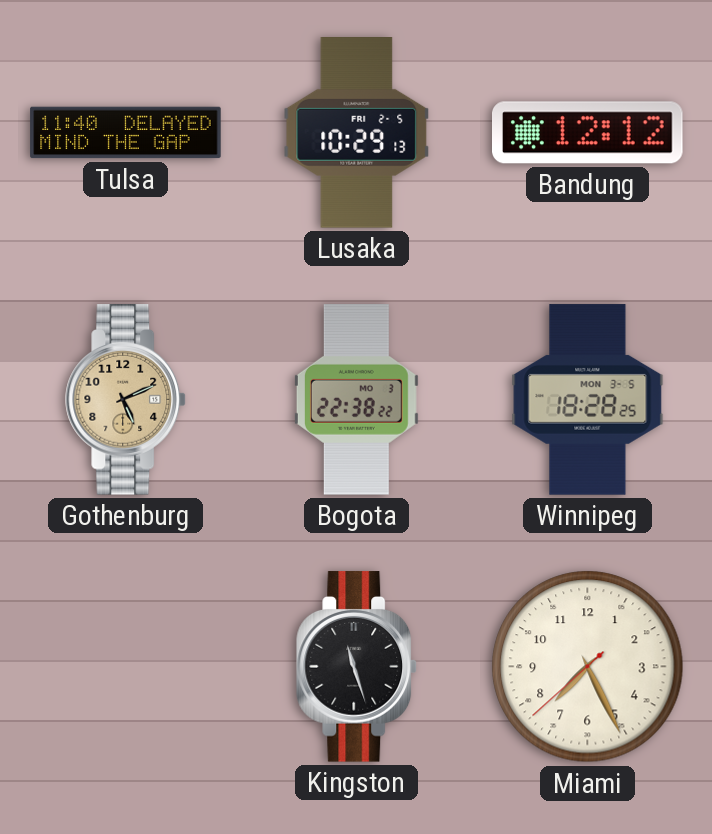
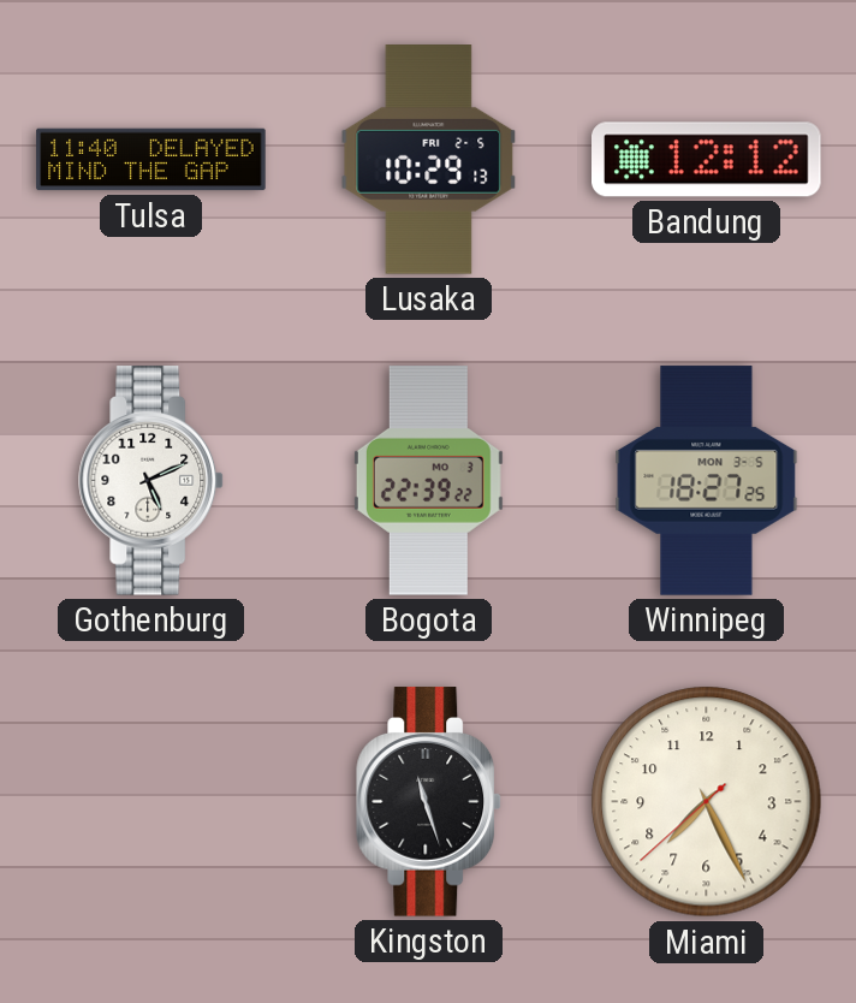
Gothenburg dial: champagne -> white
Bogota: 22:38 -> 22:39
Winnipeg: 18:28 -> 18:27
